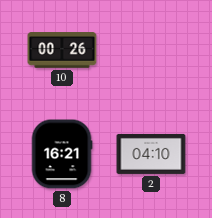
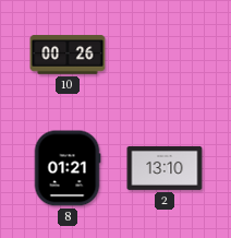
8: 16:21 -> 01:21
2: 04:10 -> 13:10
